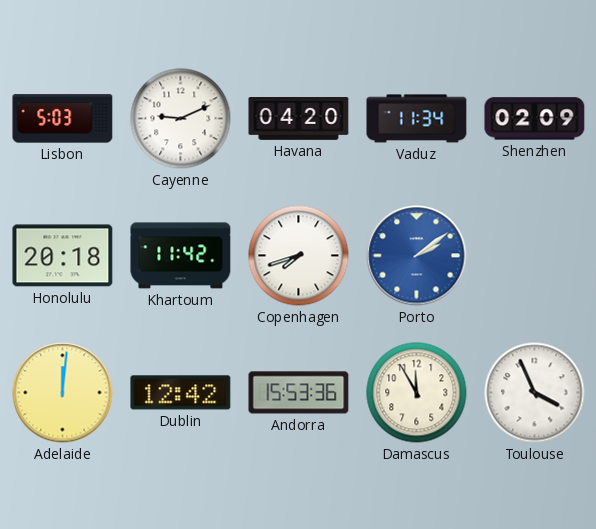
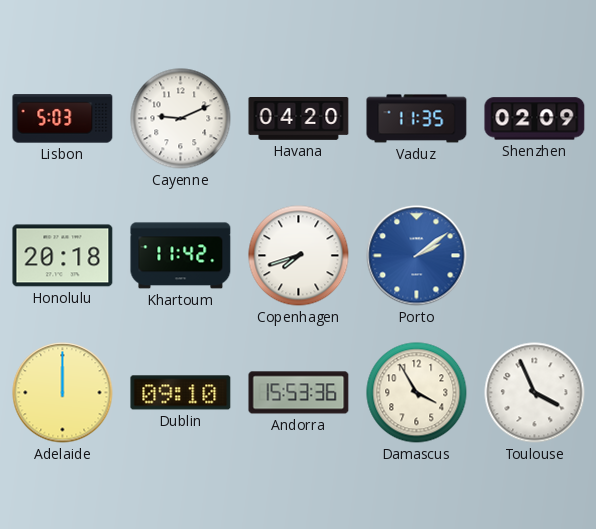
Vaduz: 11:34 -> 11:35
Adelaide: 12:01 -> 12:00
Dublin: 12:42 -> 09:10
Damascus: 11:55 -> 3:55
